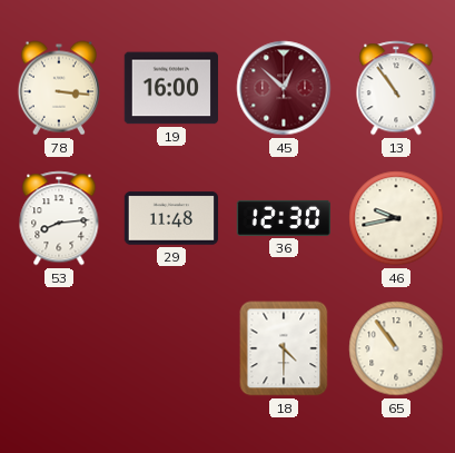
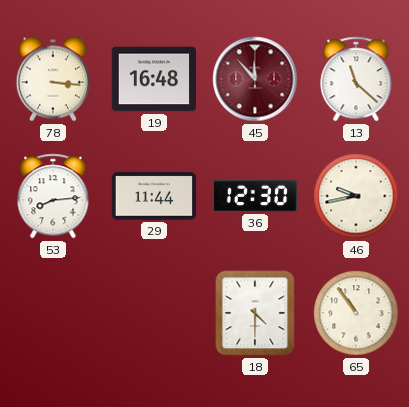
19: 16:00 -> 16:48
45: 12:52 -> 11:53
13: 10:54 -> 11:22
29: 11:48 -> 11:44
